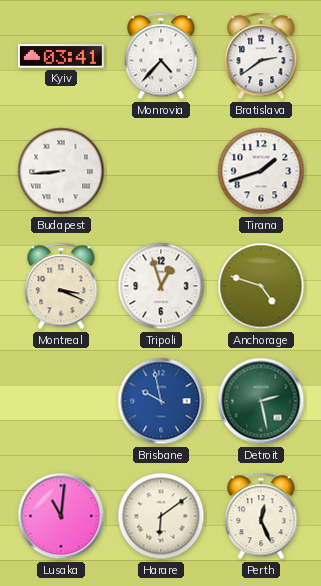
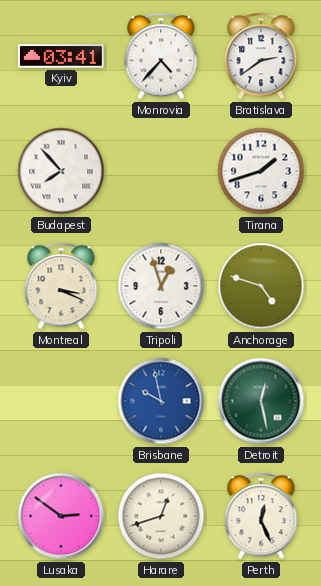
Budapest: 8:44 -> 7:53
Detroit: 2:28 -> 12:28
Lusaka: 11:01 -> 2:51
Harare: 6:09 -> 12:42
